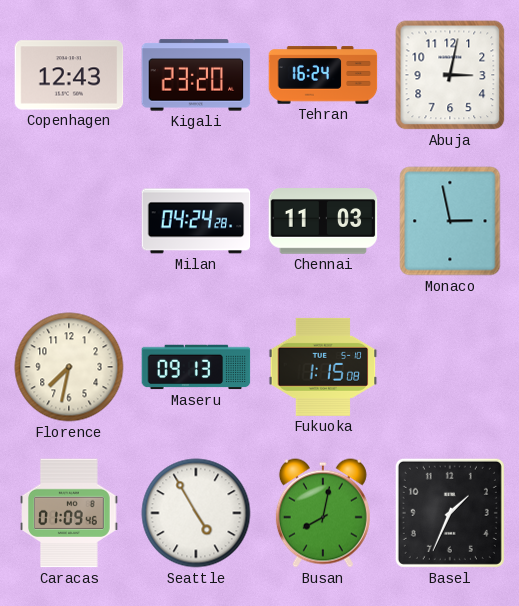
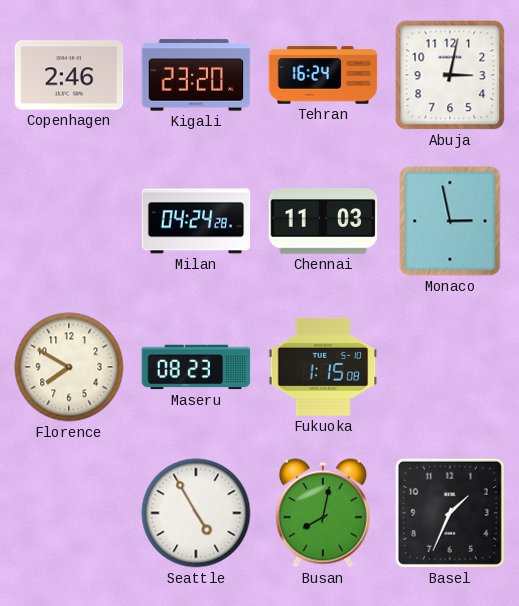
Copenhagen: 12:43 -> 2:46
Florence: 7:32 -> 7:50
Maseru: 09:13 -> 08:23
Caracas: 01:09 -> none
